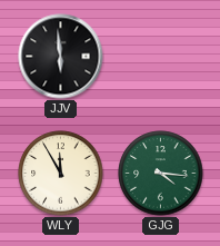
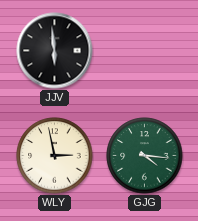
WLY: 11:55 -> 2:58
